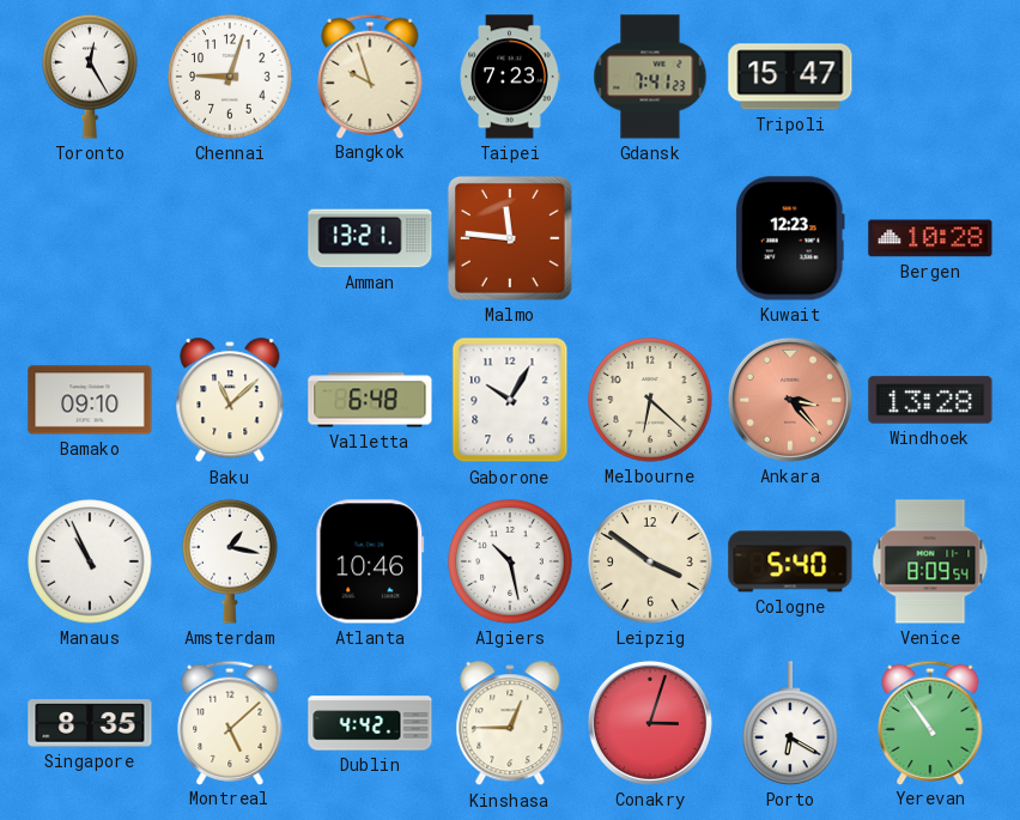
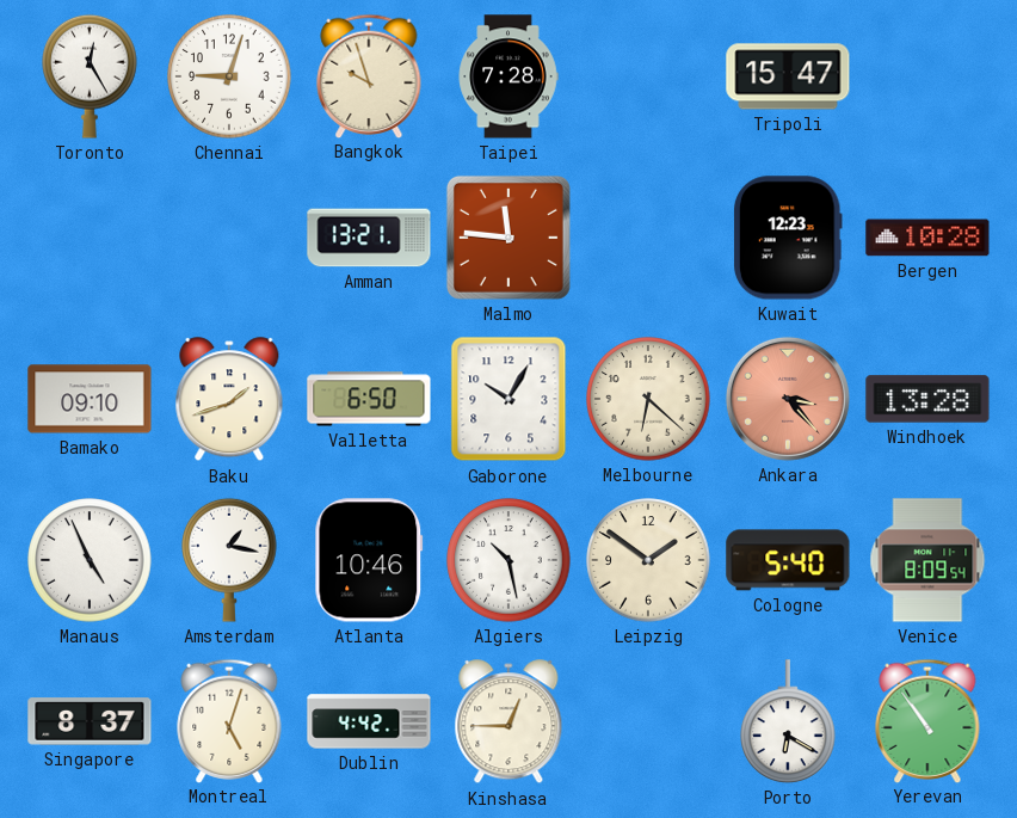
Taipei: 7:23 -> 7:28
Gdansk: 7:41 -> none
Baku: 11:08 -> 1:42
Valletta: 6:48 -> 6:50
Manaus: 10:56 -> 4:56
Leipzig: 3:51 -> 1:51
Singapore: 8:35 -> 8:37
Montreal: 5:08 -> 5:03
Conakry: 3:03 -> none
